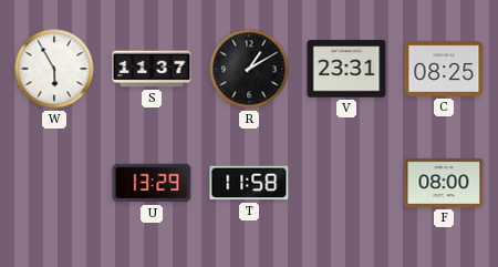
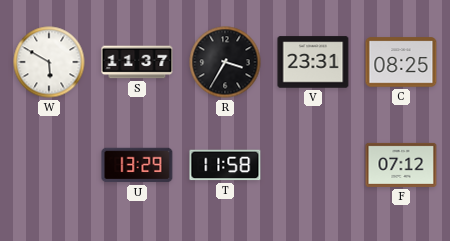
W: 5:55 -> 5:50
R: 1:10 -> 3:35
F: 08:00 -> 07:12
